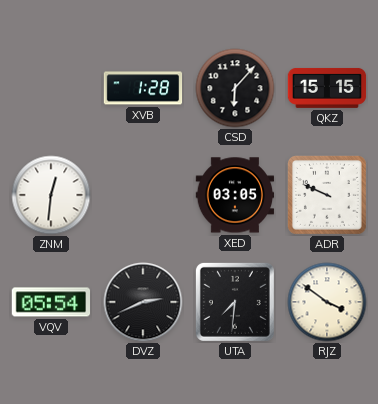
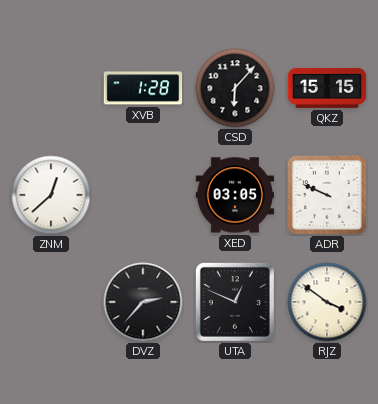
ZNM: 12:31 -> 12:38
VQV: 05:54 -> none
DVZ: 2:41 -> 2:37
UTA: 7:31 -> 12:49
